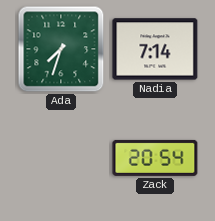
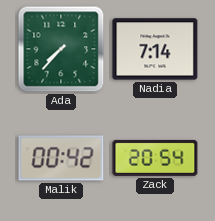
Ada: 7:33 -> 7:37
Malik: none -> 00:42
